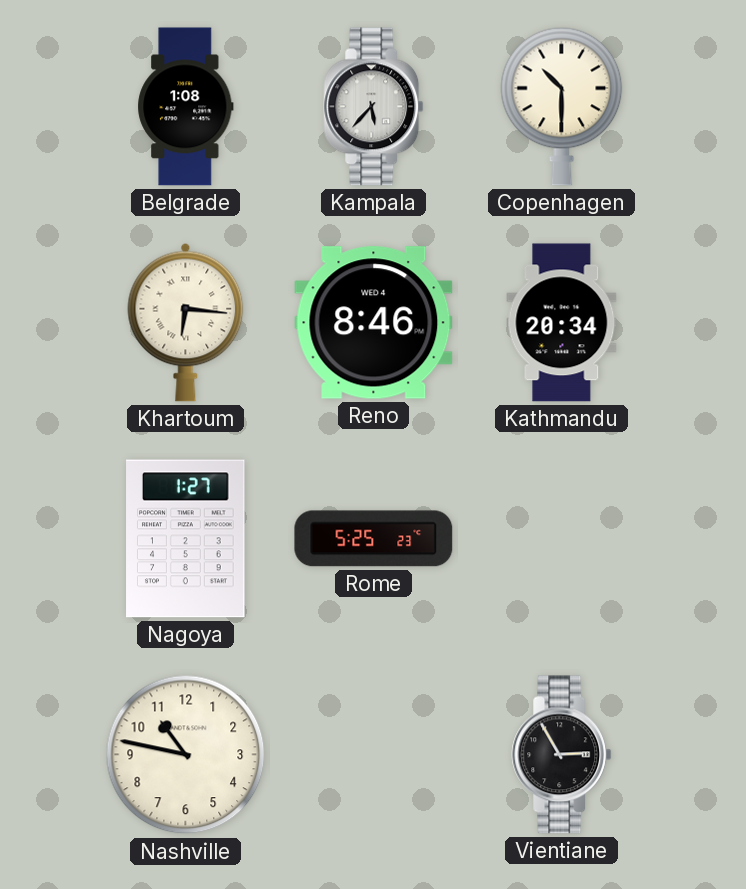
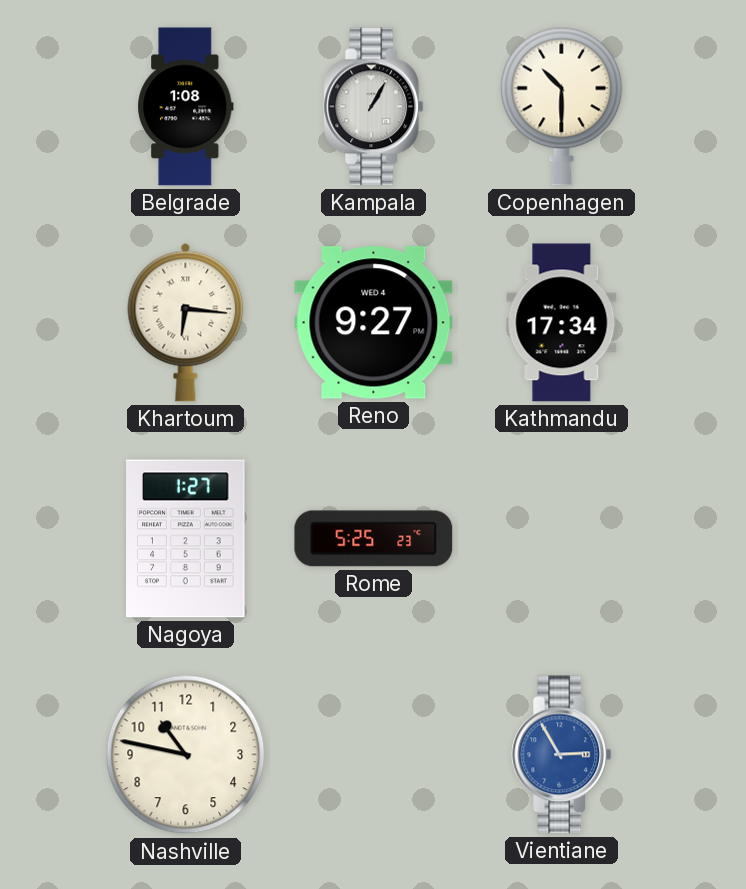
Kampala: 5:37 -> 1:05
Reno: 8:46 -> 9:27
Kathmandu: 20:34 -> 17:34
Vientiane dial: black -> blue
